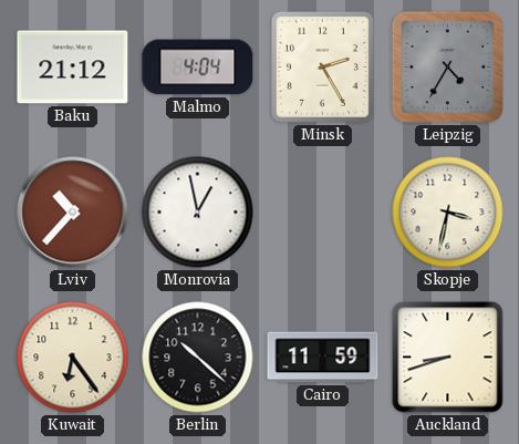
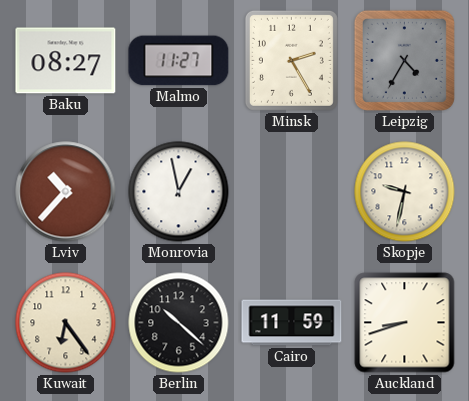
Baku: 21:12 -> 08:27
Malmo: 4:04 -> 11:27
Skopje: 3:32 -> 9:32
